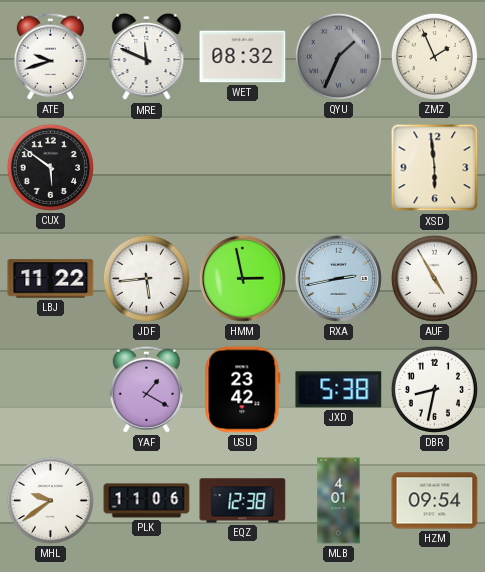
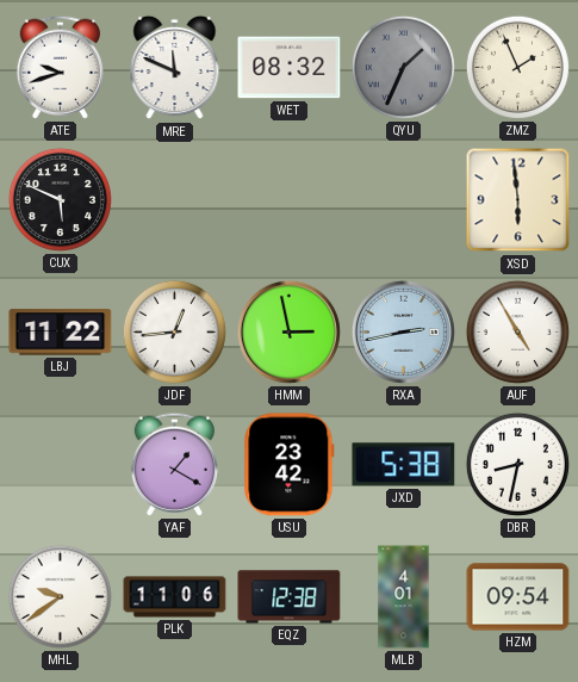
CUX: 5:51 -> 5:49
JDF: 5:44 -> 12:44
